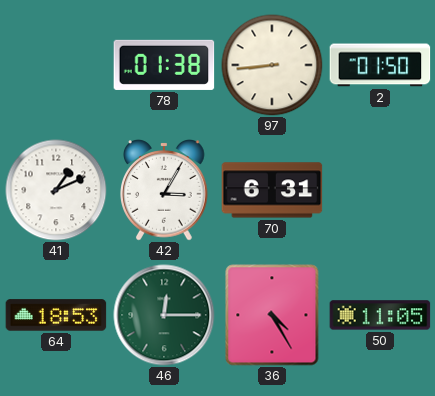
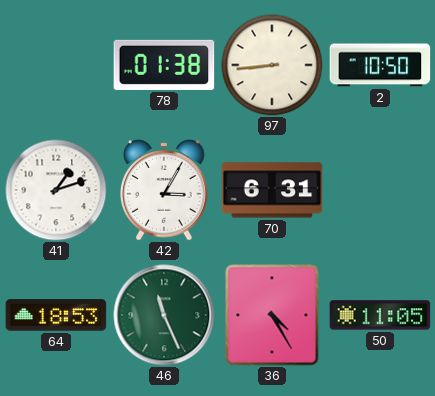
2: 01:50 -> 10:50
41: 1:11 -> 1:12
46: 12:15 -> 11:26
